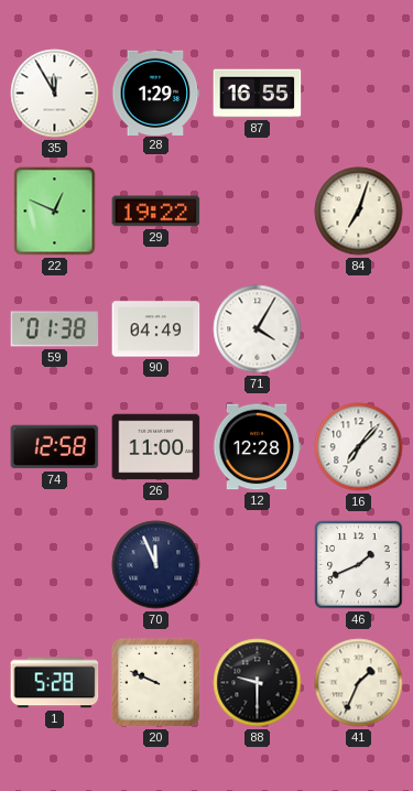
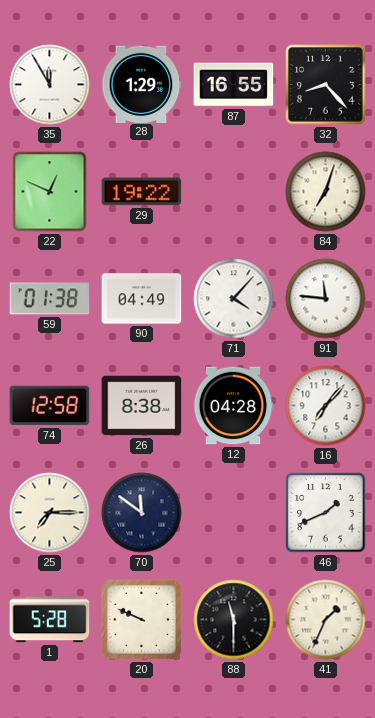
32: none -> 8:23
71: 4:05 -> 4:07
91: none -> 11:46
26: 11:00 -> 8:38
12: 12:28 -> 04:28
25: none -> 7:15
70: 11:56 -> 11:51
88: 9:30 -> 11:30
